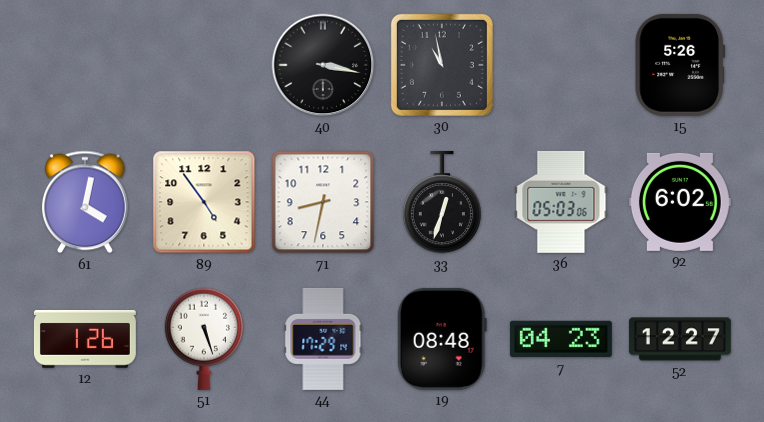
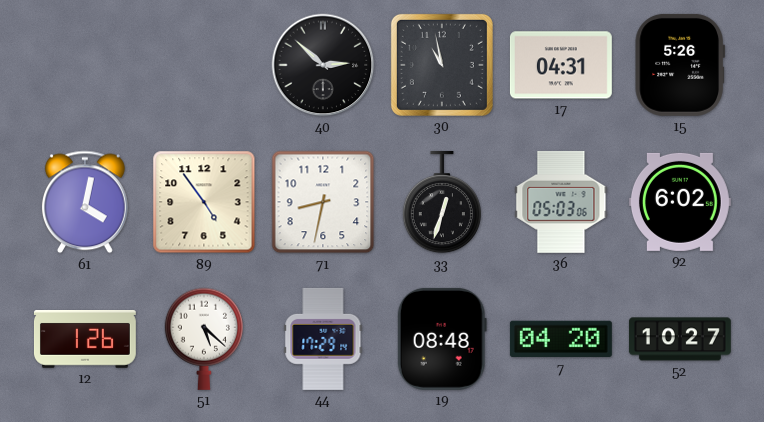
40: 3:17 -> 2:52
17: none -> 04:31
51: 5:27 -> 5:22
7: 04:23 -> 04:20
52: 12:27 -> 10:27
